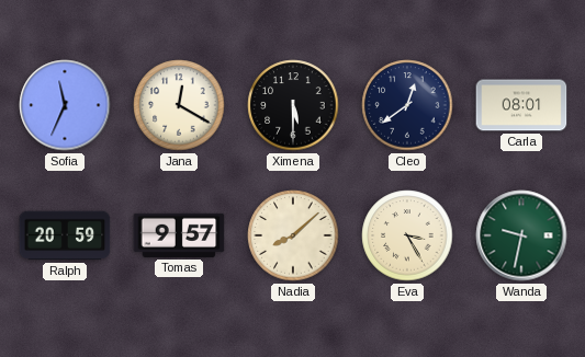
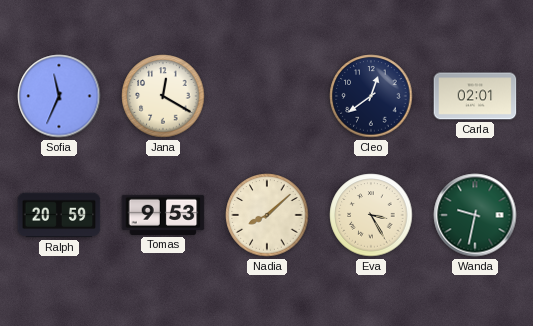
Ximena: 5:30 -> none
Carla: 08:01 -> 02:01
Tomas: 9:57 -> 9:53
